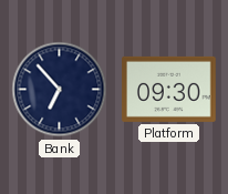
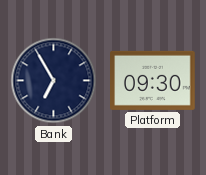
Bank: 6:53 -> 6:55
